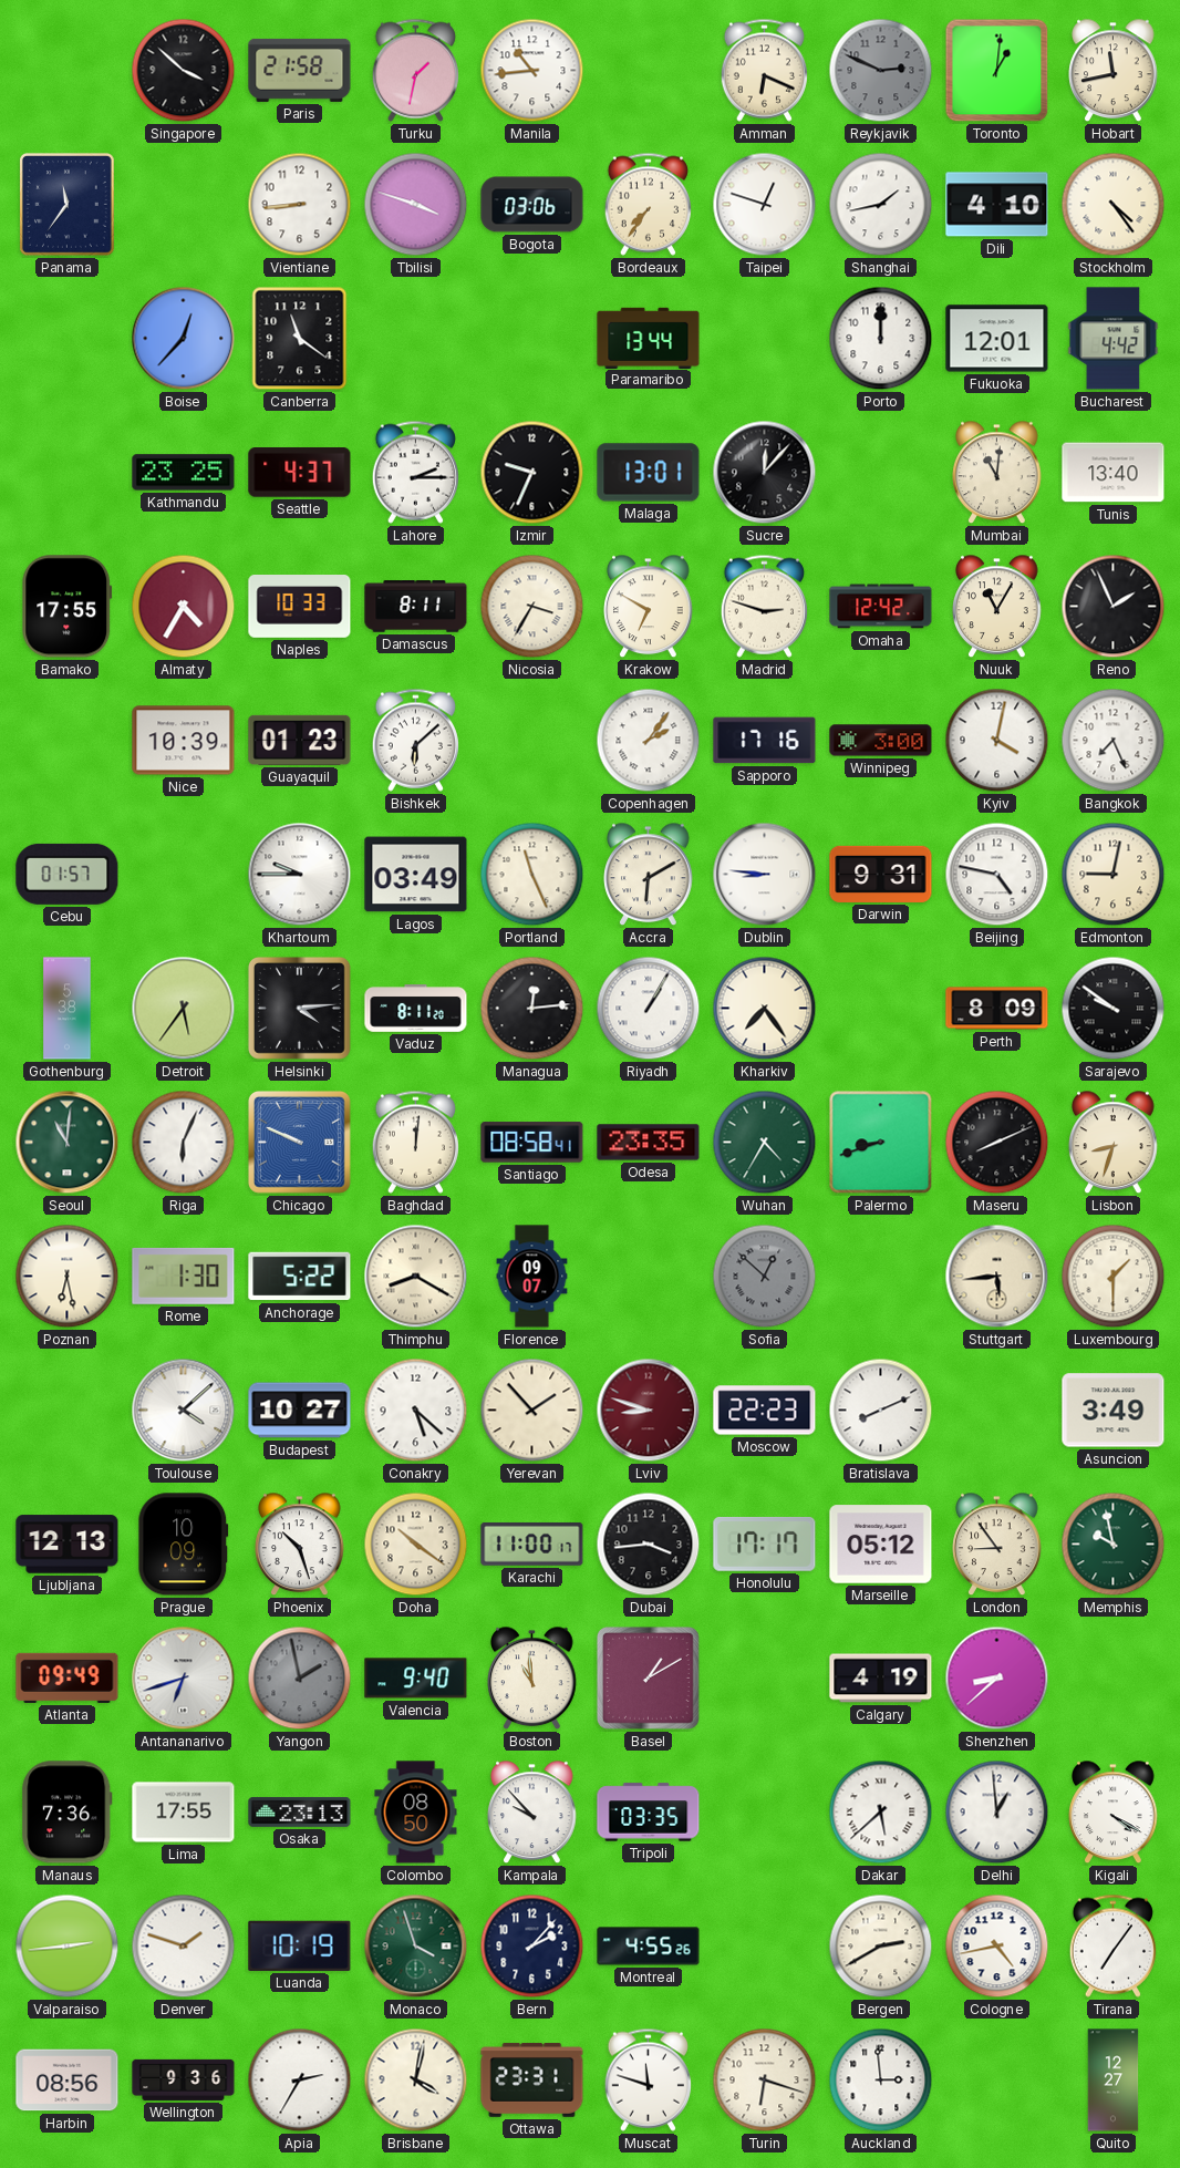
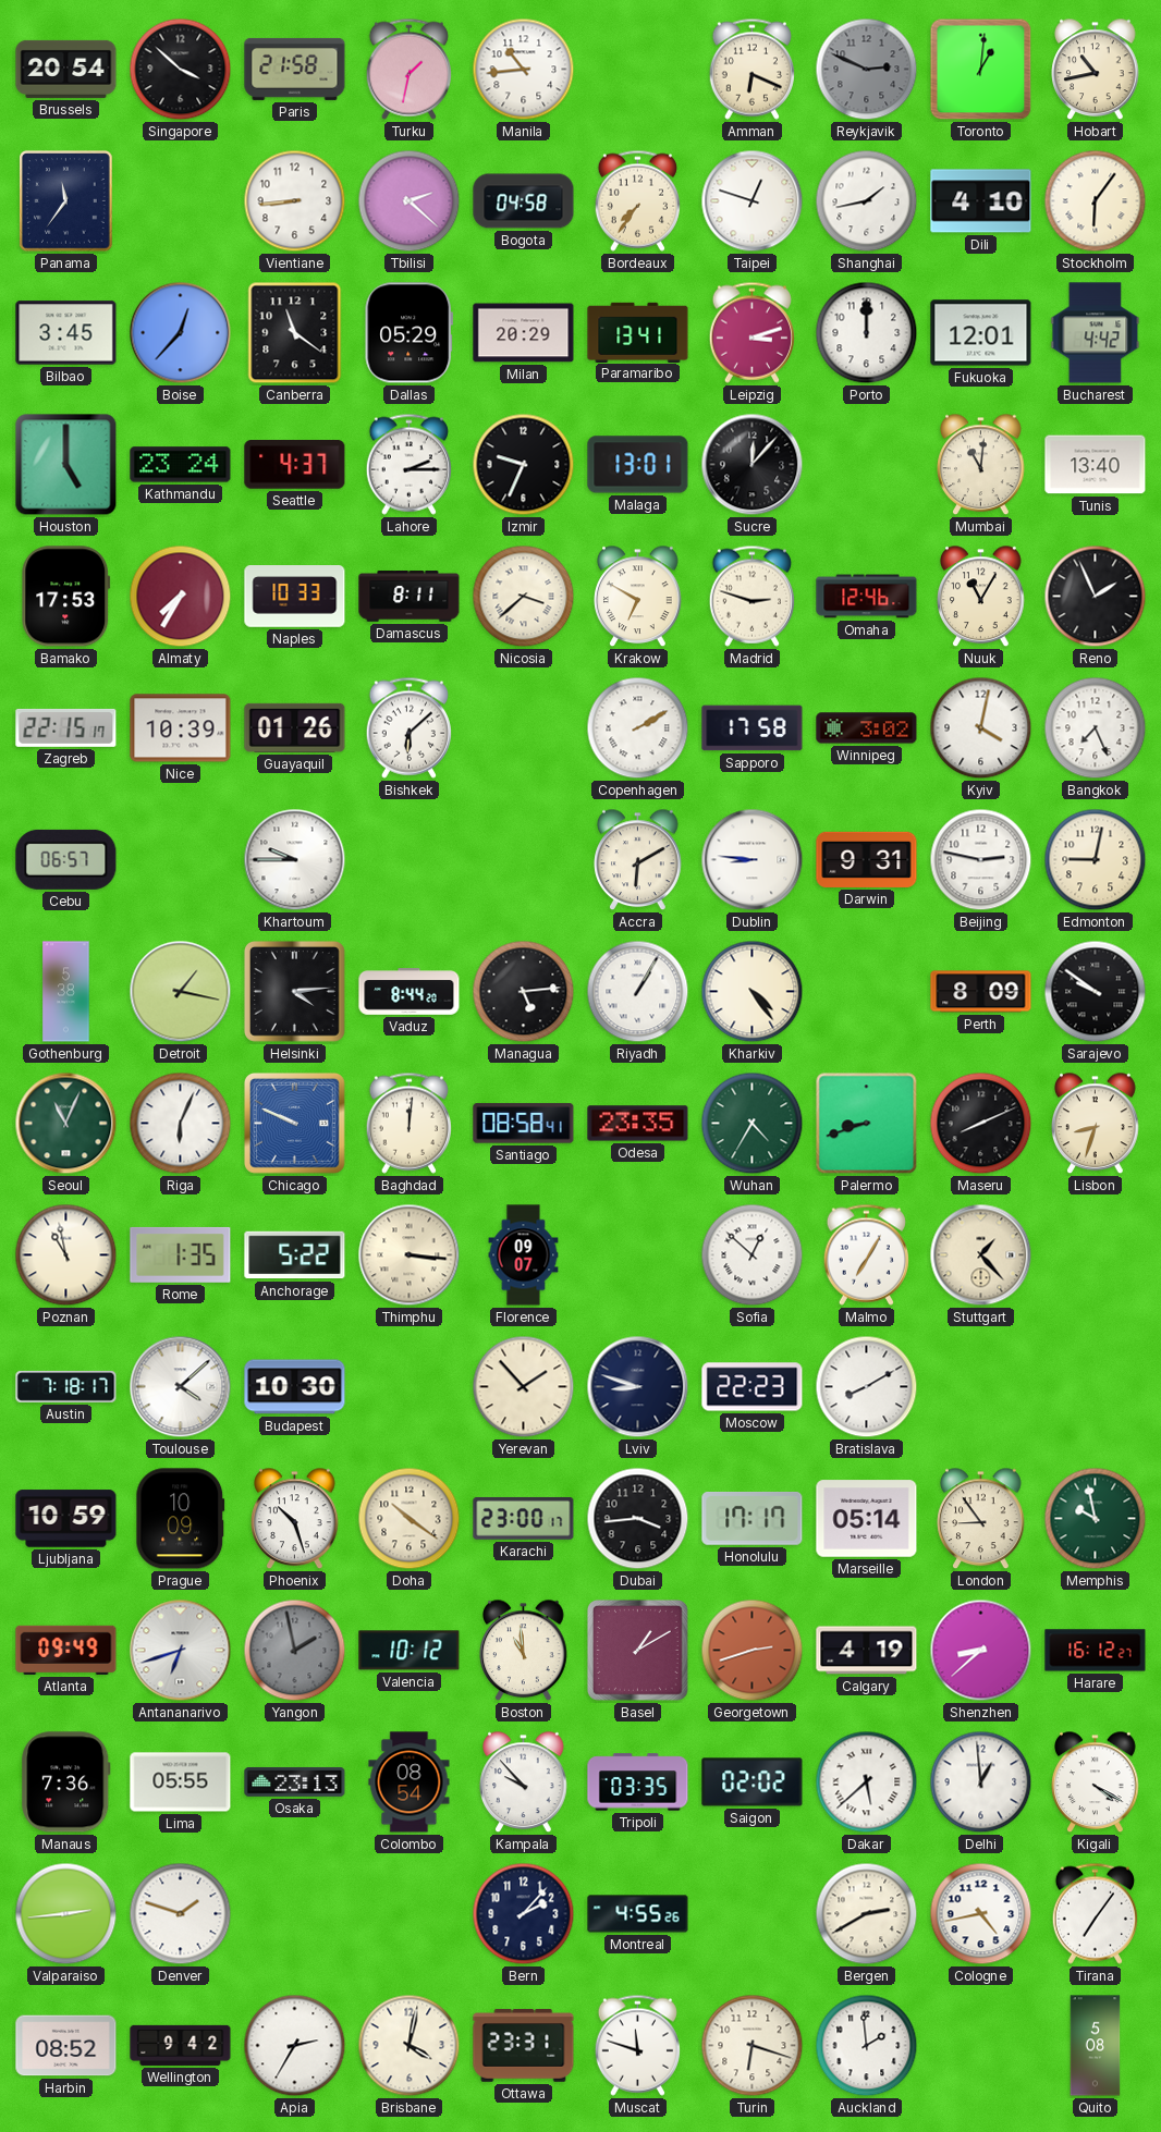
Brussels: none -> 20:54
Hobart: 11:43 -> 10:43
Tbilisi: 3:48 -> 2:22
Bogota: 03:06 -> 04:58
Stockholm: 4:24 -> 6:06
Bilbao: none -> 3:45
Dallas: none -> 05:29
Milan: none -> 20:29
Paramaribo: 13:44 -> 13:41
Leipzig: none -> 3:12
Houston: none -> 5:00
Kathmandu: 23:25 -> 23:24
Bamako: 17:55 -> 17:53
Almaty: 4:35 -> 7:35
Nicosia: 3:35 -> 3:38
Omaha: 12:42 -> 12:46
Zagreb: none -> 22:15
Guayaquil: 01:23 -> 01:26
Copenhagen: 2:06 -> 2:10
Sapporo: 17:16 -> 17:58
Winnipeg: 3:00 -> 3:02
Cebu: 01:57 -> 06:57
Lagos: 03:49 -> none
Portland: 11:26 -> none
Beijing: 4:47 -> 2:47
Detroit: 5:36 -> 1:17
Vaduz: 8:11 -> 8:44
Managua: 12:14 -> 5:14
Kharkiv: 7:24 -> 4:24
Seoul: 11:01 -> 11:04
Poznan: 6:28 -> 10:58
Rome: 1:30 -> 1:35
Thimphu: 8:20 -> 3:16
Sofia dial: grey -> white
Malmo: none -> 7:05
Stuttgart: 5:44 -> 1:23
Luxembourg: 1:30 -> none
Austin: none -> 7:18
Budapest: 10:27 -> 10:30
Conakry: 5:22 -> none
Lviv dial: burgundy -> navy
Bratislava: 8:11 -> 8:10
Asuncion: 3:49 -> none
Ljubljana: 12:13 -> 10:59
Karachi: 11:00 -> 23:00
Marseille: 05:12 -> 05:14
Valencia: 9:40 -> 10:12
Georgetown: none -> 2:42
Harare: none -> 16:12
Lima: 17:55 -> 05:55
Colombo: 08:50 -> 08:54
Saigon: none -> 02:02
Luanda: 10:19 -> none
Monaco: 3:57 -> none
Harbin: 08:56 -> 08:52
Wellington: 9:36 -> 9:42
Auckland: 2:59 -> 1:59
Quito: 12:27 -> 5:08
